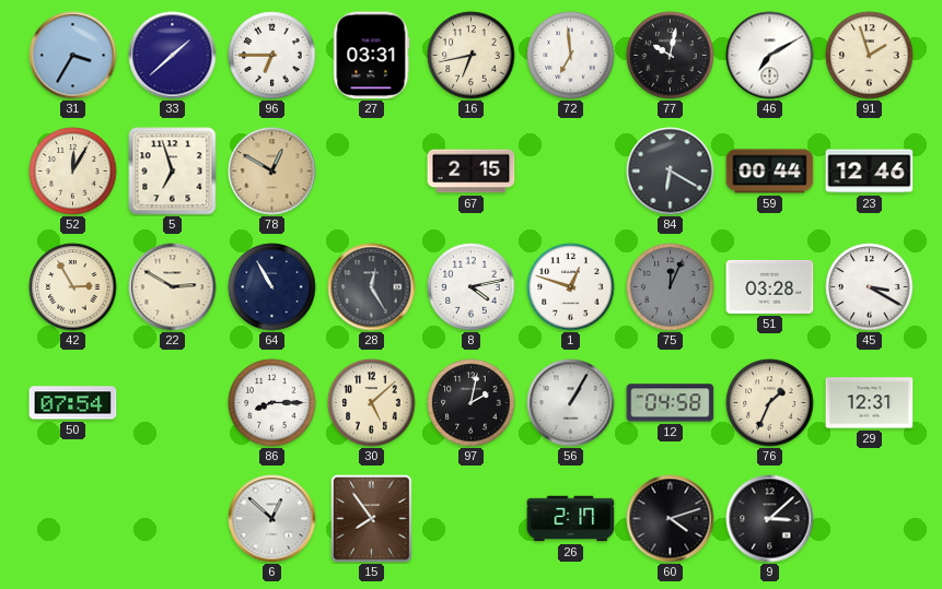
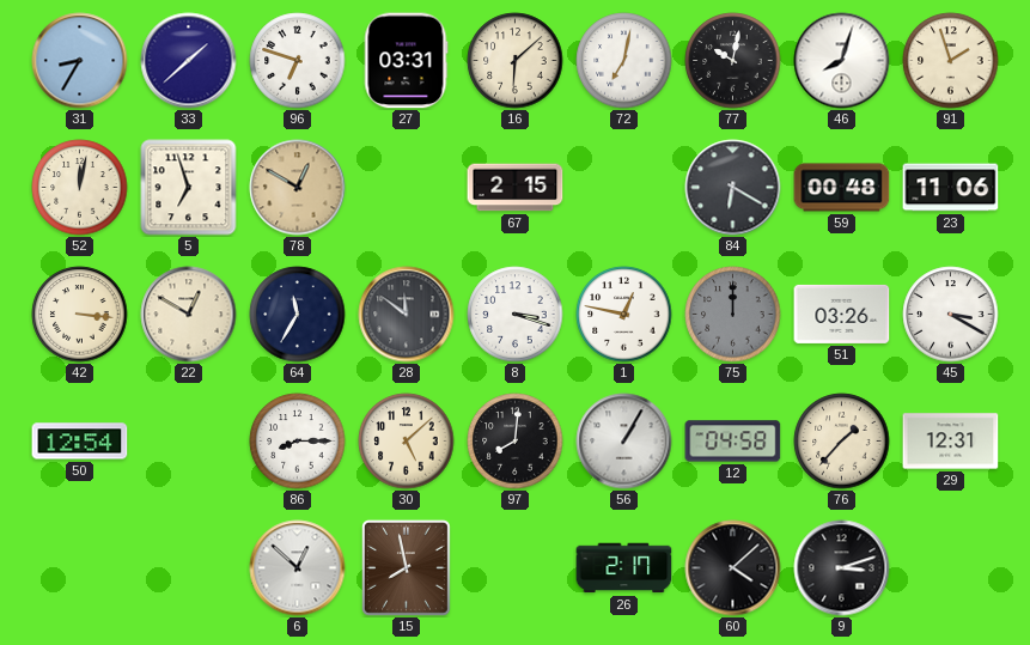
31: 3:35 -> 8:35
96: 6:45 -> 6:48
16: 6:43 -> 6:08
72: 6:59 -> 7:02
46: 7:10 -> 8:03
52: 12:05 -> 12:02
59: 00:44 -> 00:48
23: 12:46 -> 11:06
42: 2:55 -> 3:16
22: 2:50 -> 12:50
64: 10:55 -> 11:35
28: 12:25 -> 11:51
8: 4:13 -> 3:18
1: 12:48 -> 12:47
75: 12:04 -> 12:00
51: 03:28 -> 03:26
50: 07:54 -> 12:54
97: 2:02 -> 8:01
76: 1:34 -> 1:37
15: 7:54 -> 7:58
60: 4:12 -> 4:08
9: 3:08 -> 3:12
